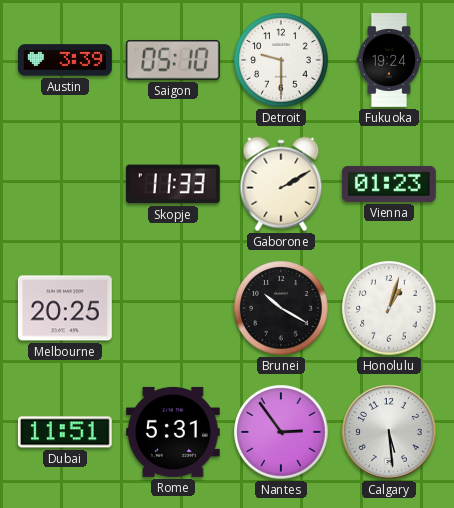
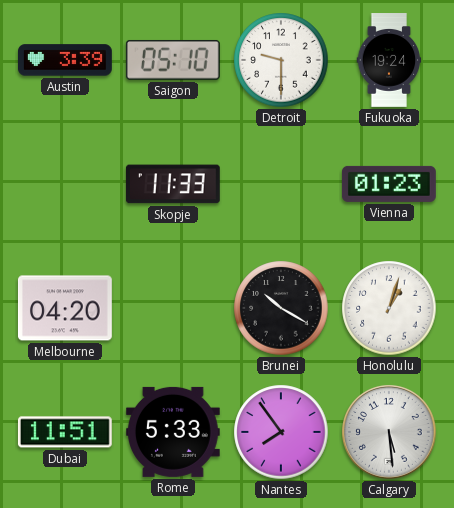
Gaborone: 2:10 -> none
Melbourne: 20:25 -> 04:20
Rome: 5:31 -> 5:33
Nantes: 2:54 -> 7:54
